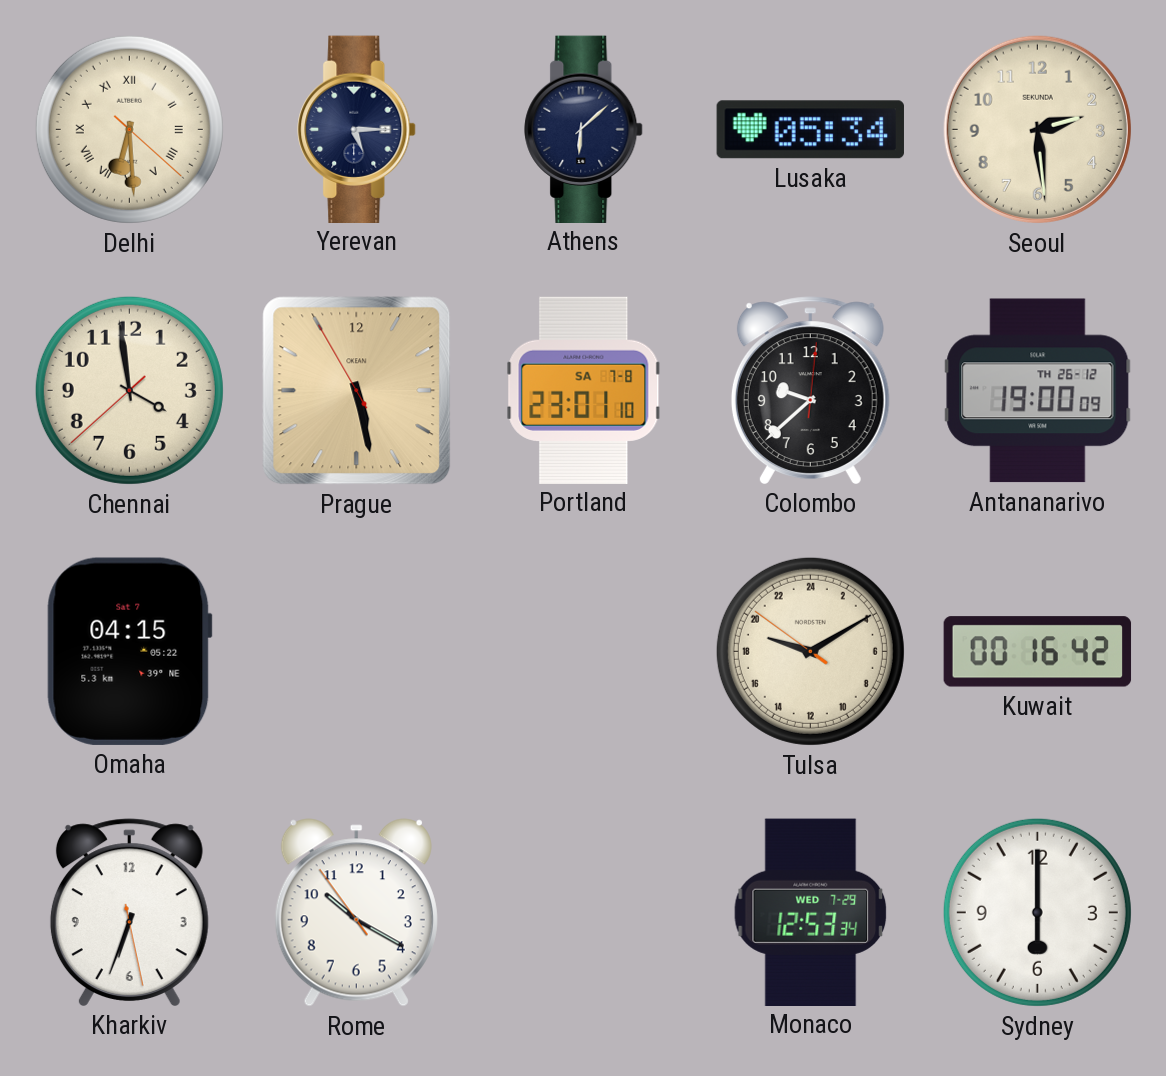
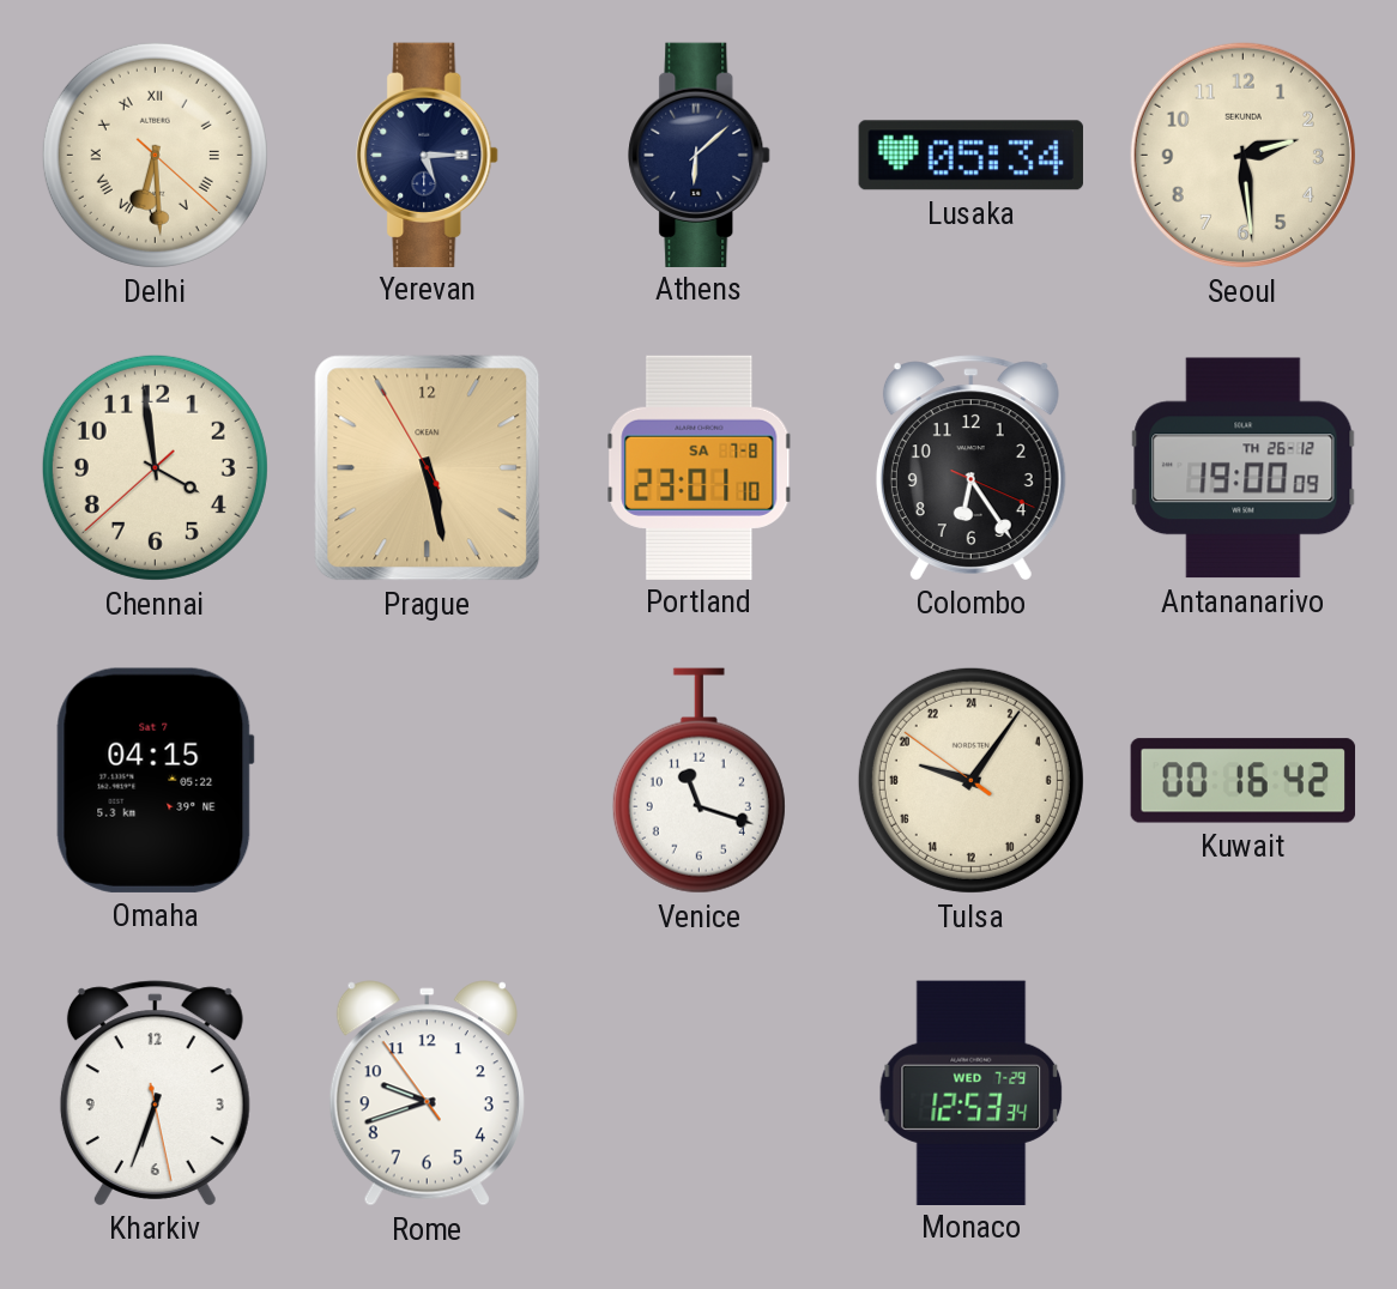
Colombo: 9:38 -> 6:24
Venice: none -> 11:18
Tulsa: 19:09 -> 19:05
Rome: 10:19 -> 9:41
Sydney: 6:00 -> none
